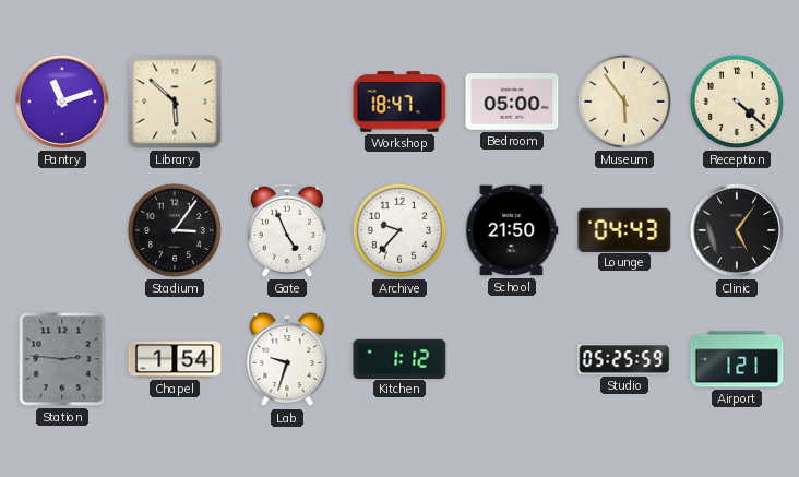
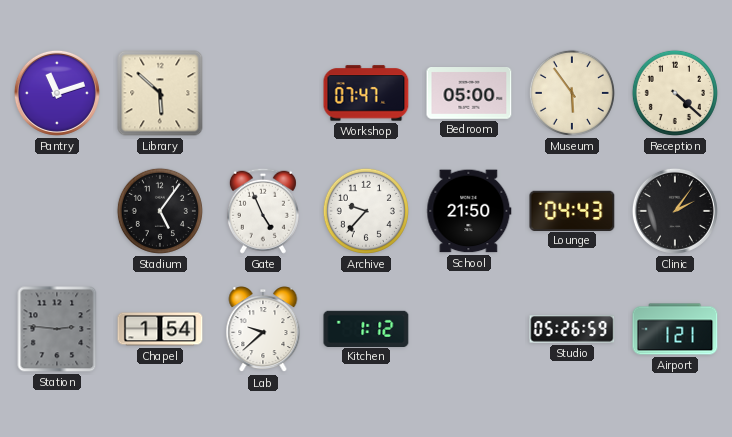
Workshop: 18:47 -> 07:47
Stadium: 3:06 -> 5:06
Clinic: 5:06 -> 2:06
Lab: 9:33 -> 9:38
Studio: 05:25 -> 05:26
